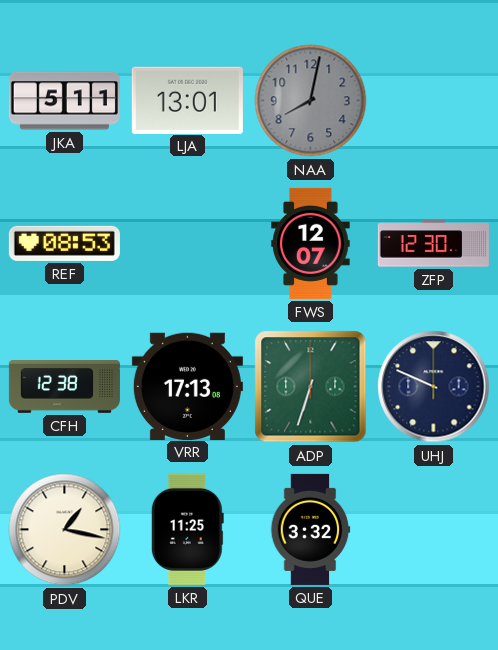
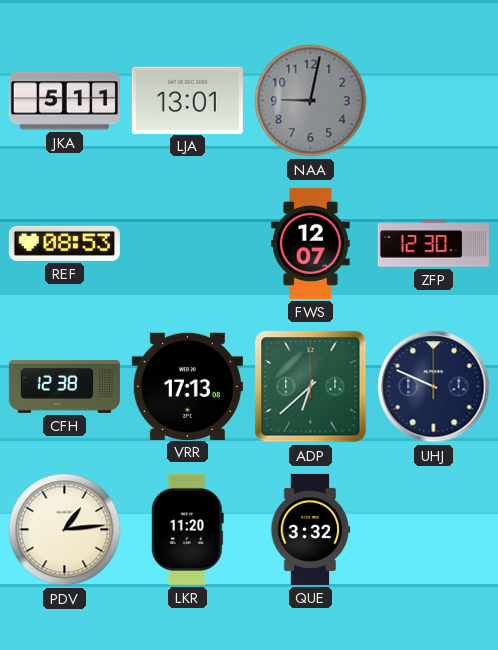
NAA: 8:02 -> 9:02
ADP: 6:33 -> 6:38
PDV: 1:17 -> 1:14
LKR: 11:25 -> 11:20
